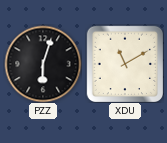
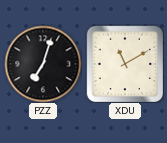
PZZ: 6:03 -> 7:03
